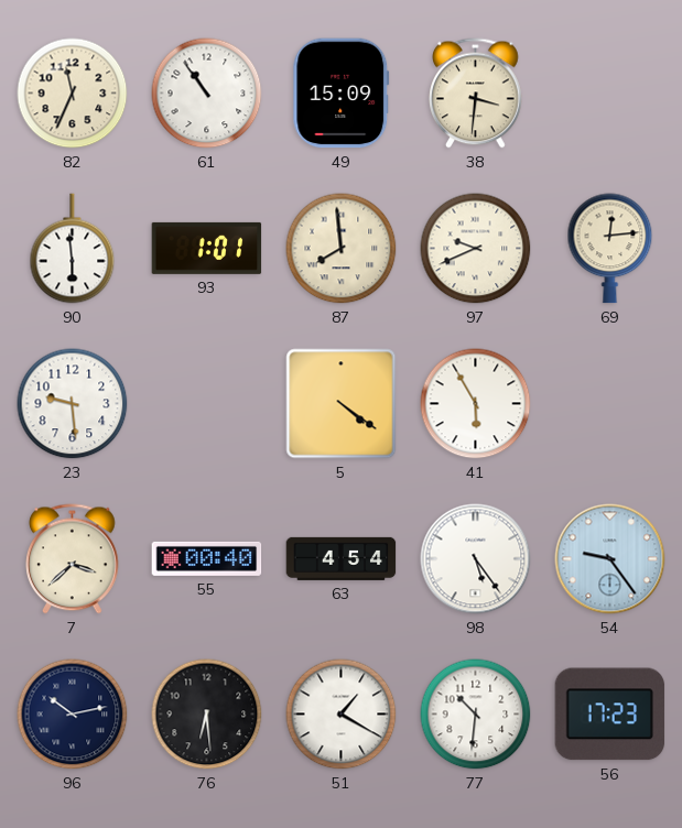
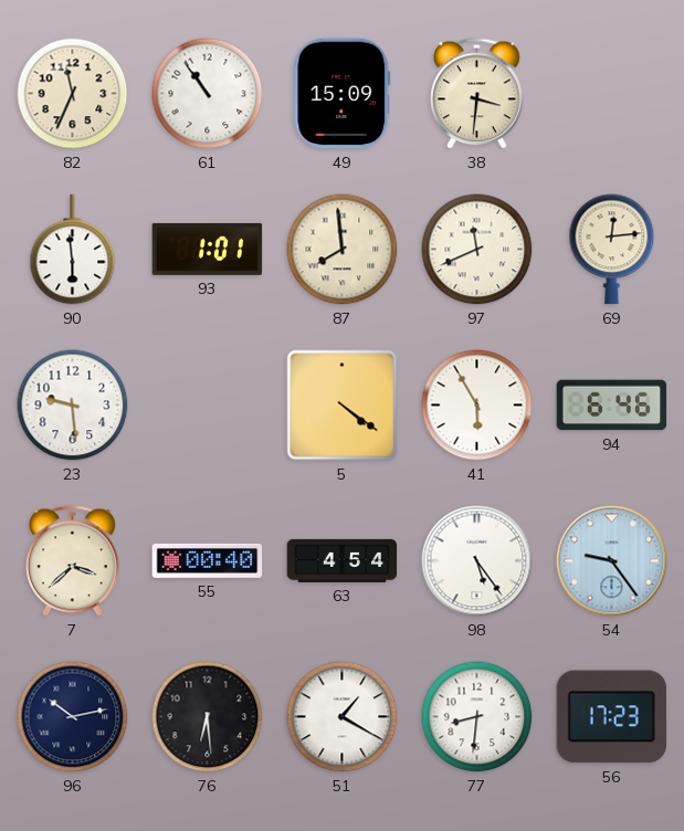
97: 9:41 -> 11:41
94: none -> 6:46
77: 10:31 -> 8:31
